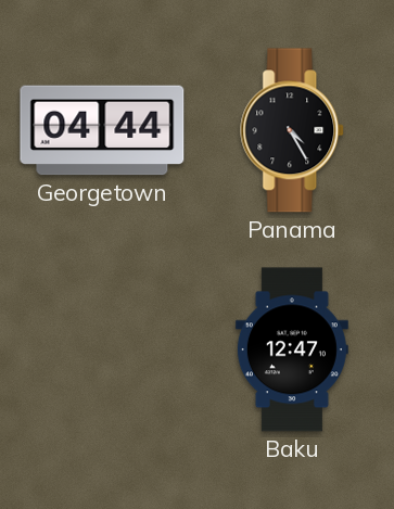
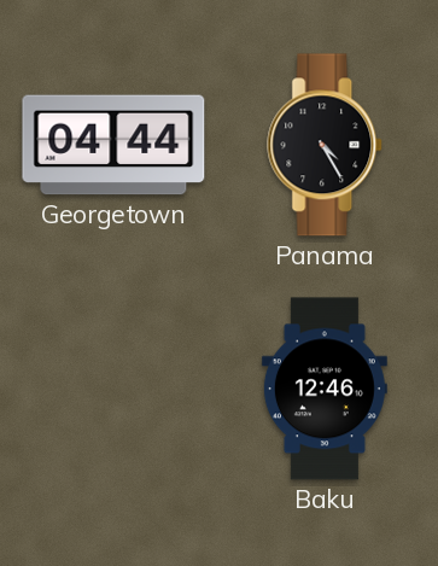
Baku: 12:47 -> 12:46
